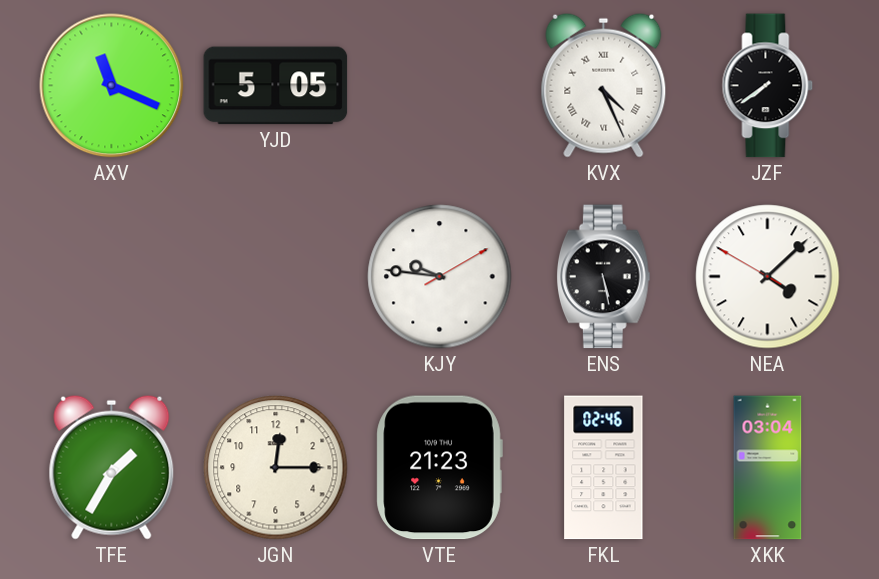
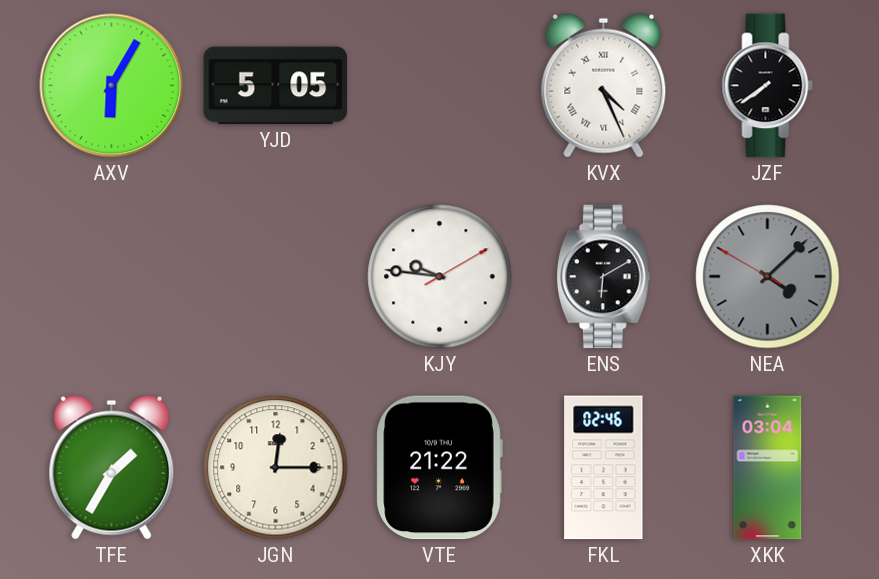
AXV: 11:19 -> 6:05
ENS: 5:28 -> 6:10
NEA dial: white -> grey
VTE: 21:23 -> 21:22
